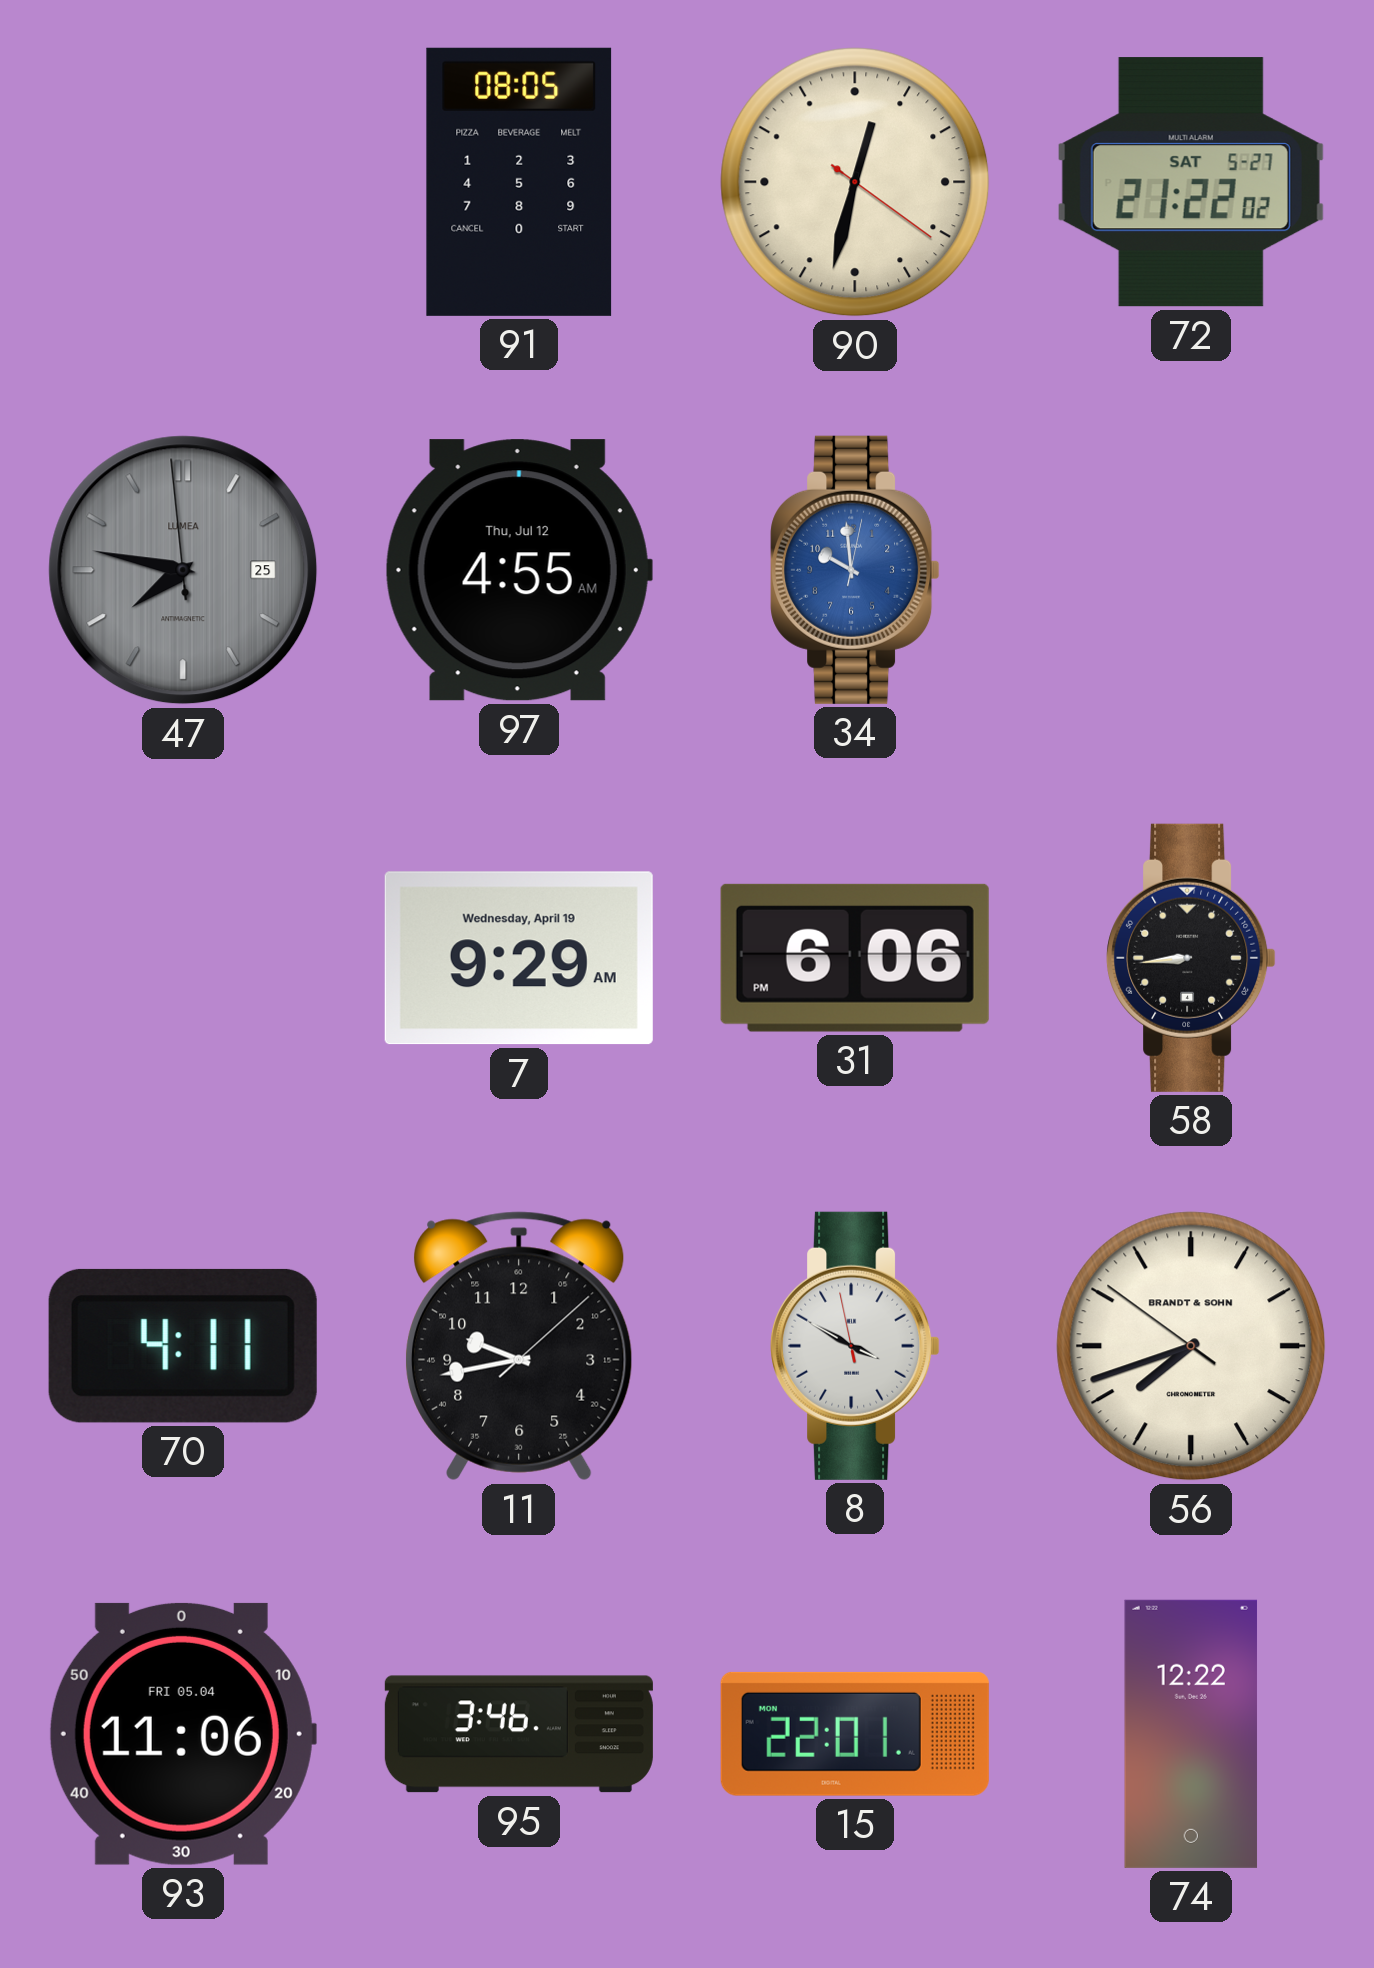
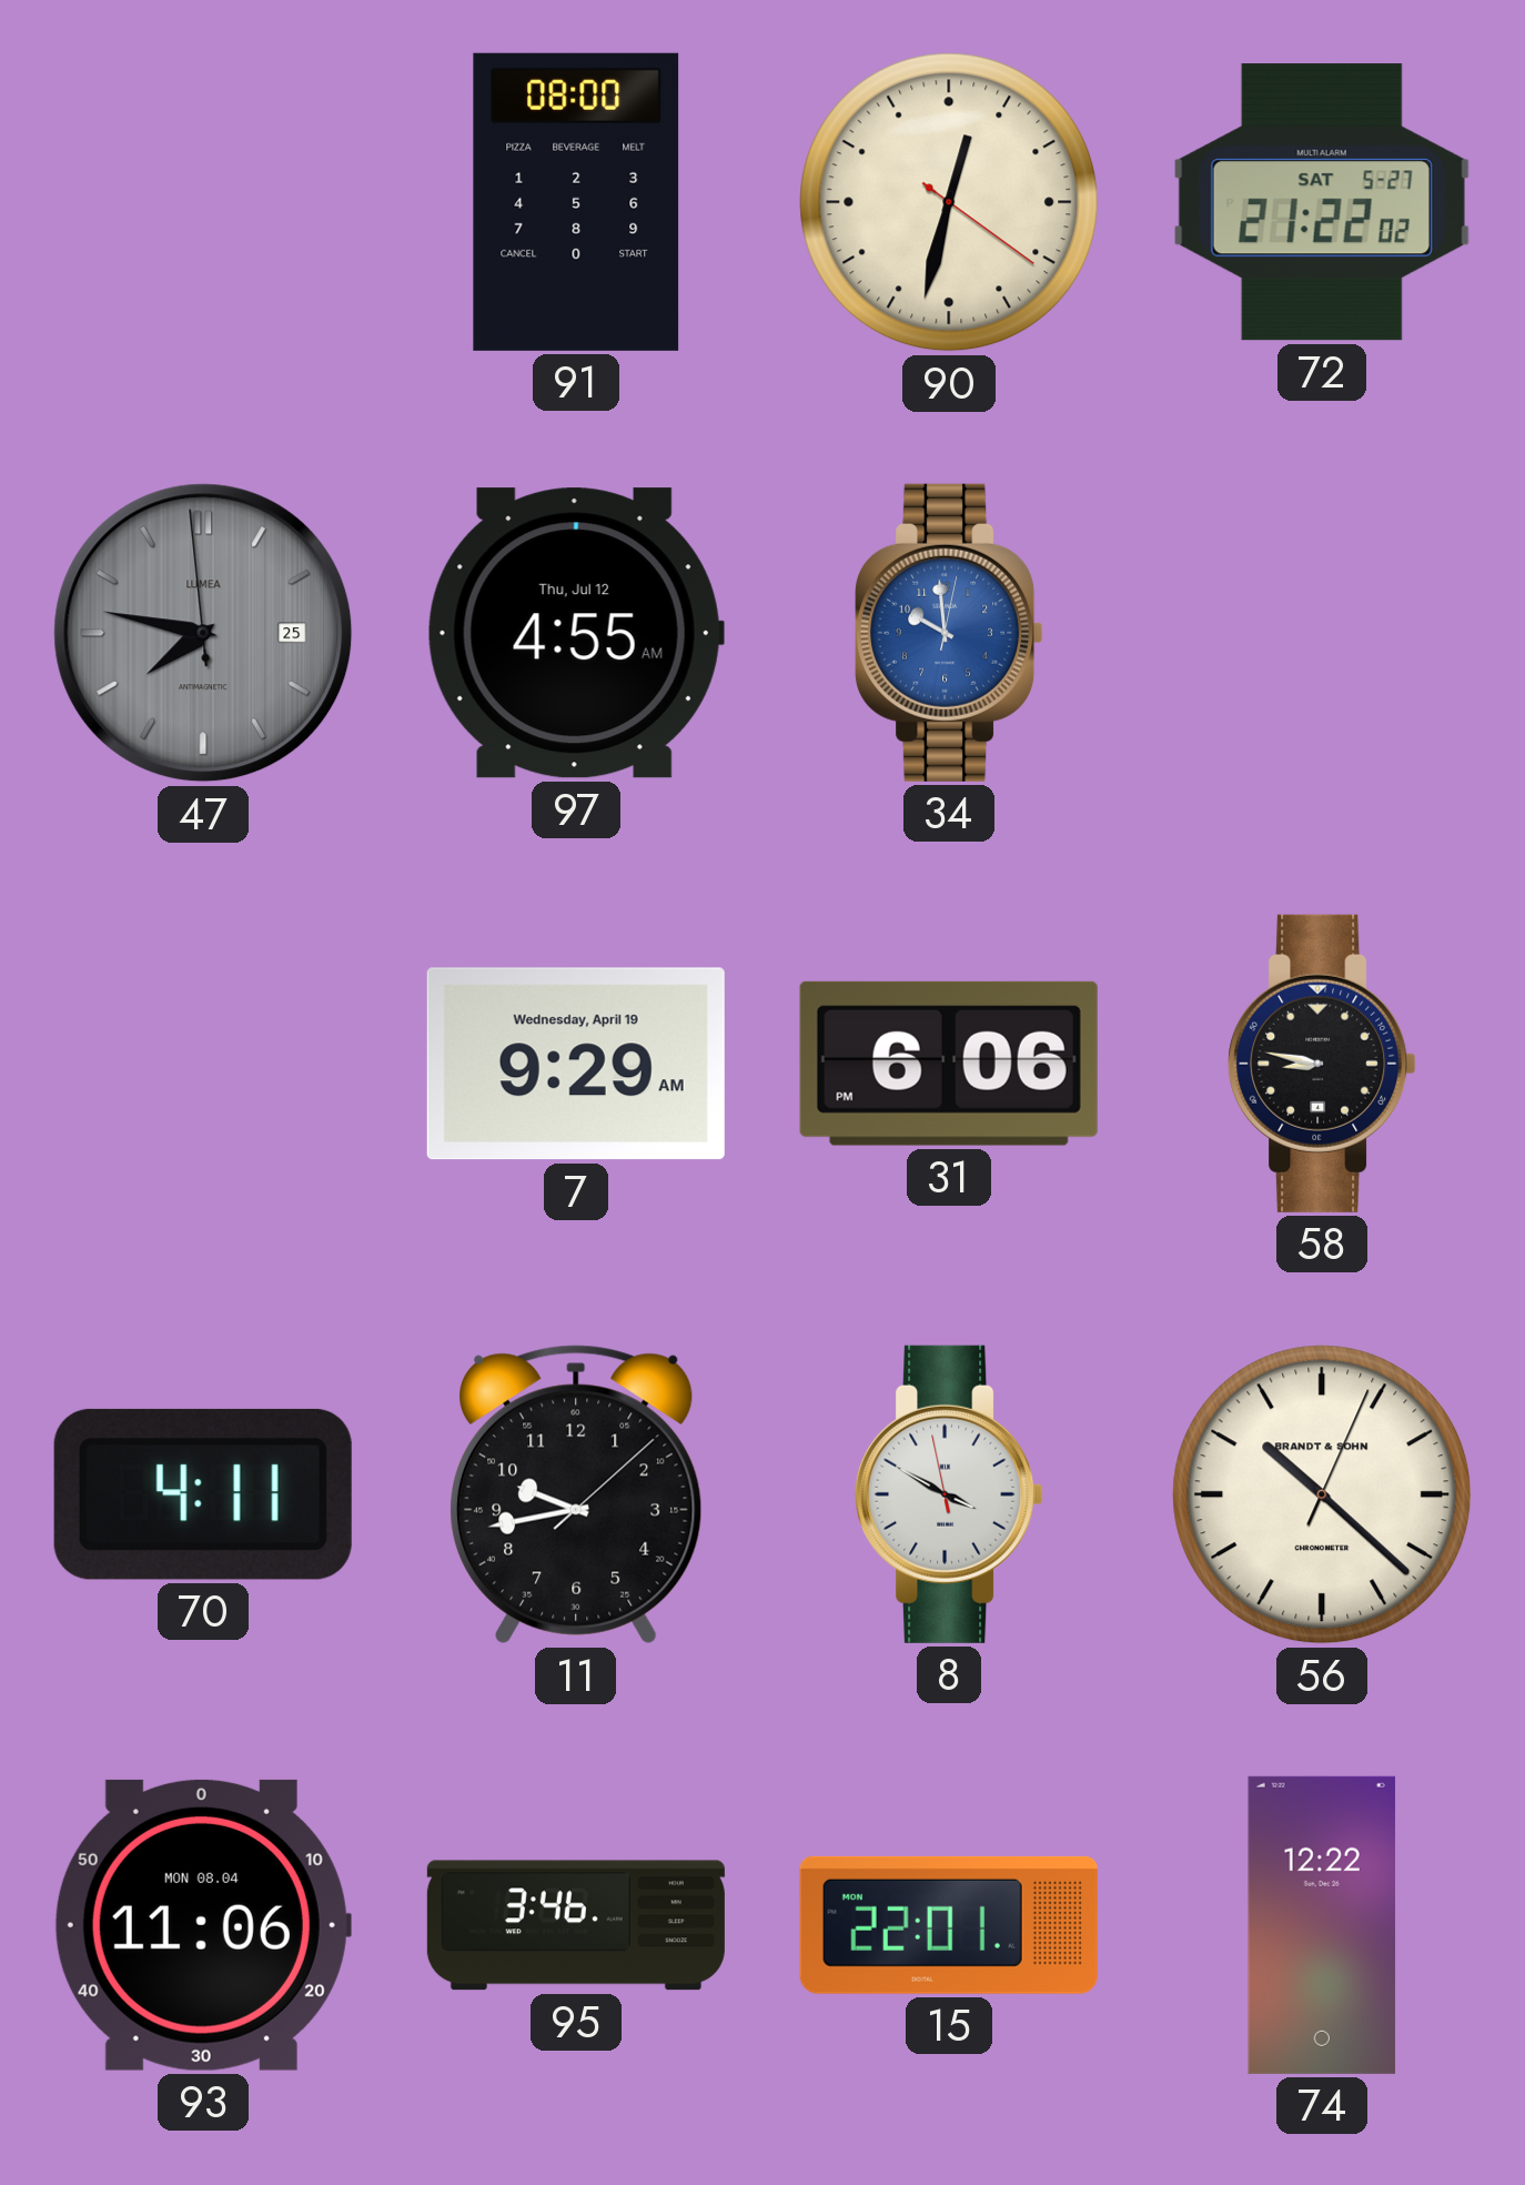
91: 08:05 -> 08:00
58: 8:44 -> 8:47
56: 7:41 -> 10:22
93 date: FRI 05.04 -> MON 08.04
